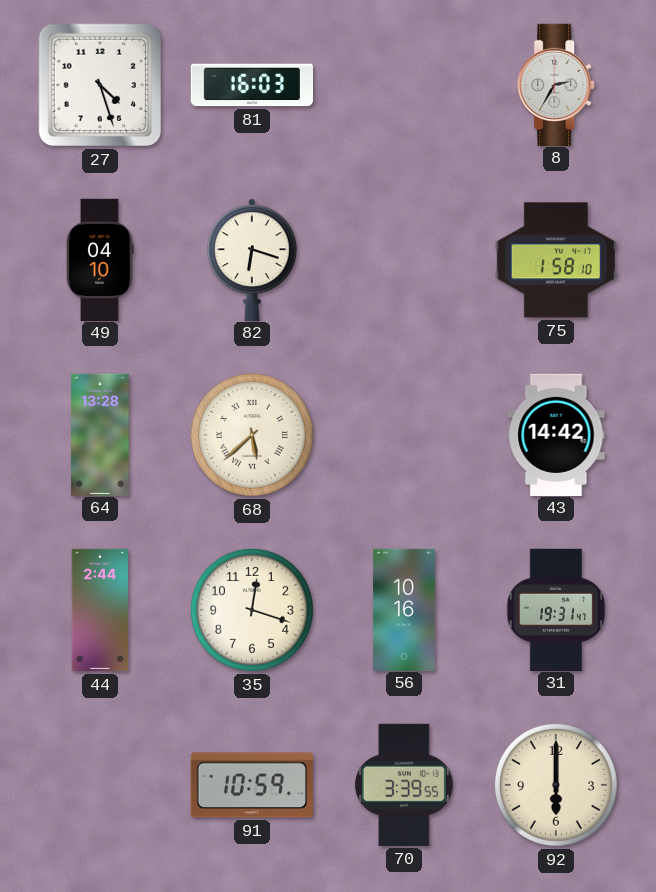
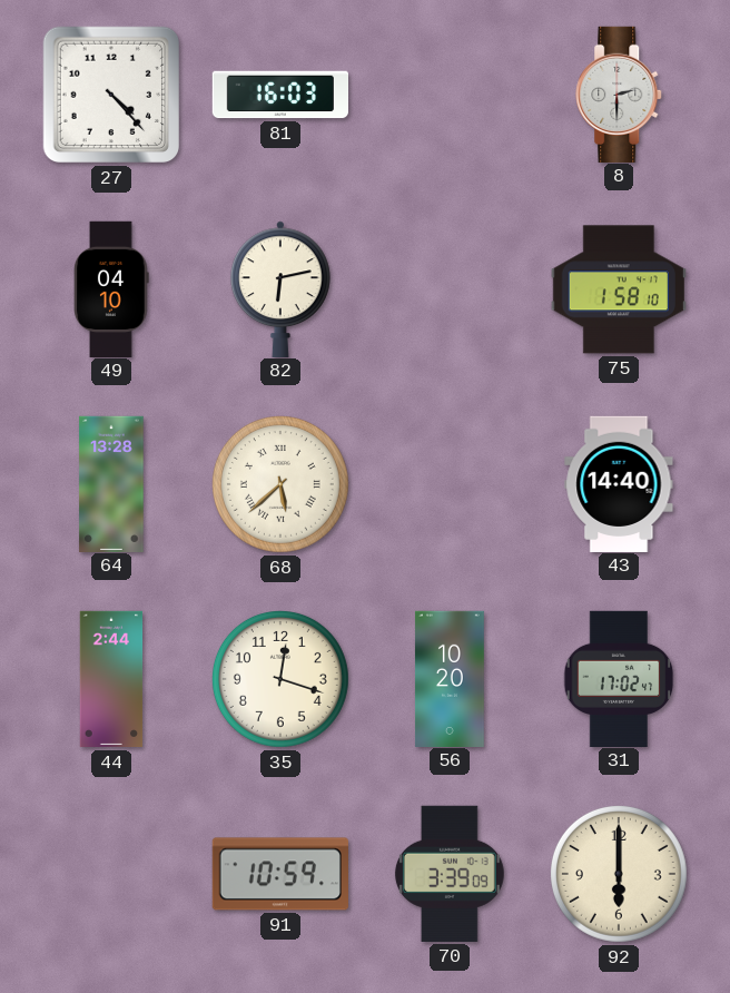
27: 4:27 -> 4:23
8: 2:35 -> 2:30
82: 6:18 -> 6:13
43: 14:42 -> 14:40
56: 10:16 -> 10:20
31: 19:31 -> 17:02
70: 3:39:55 -> 3:39:09
